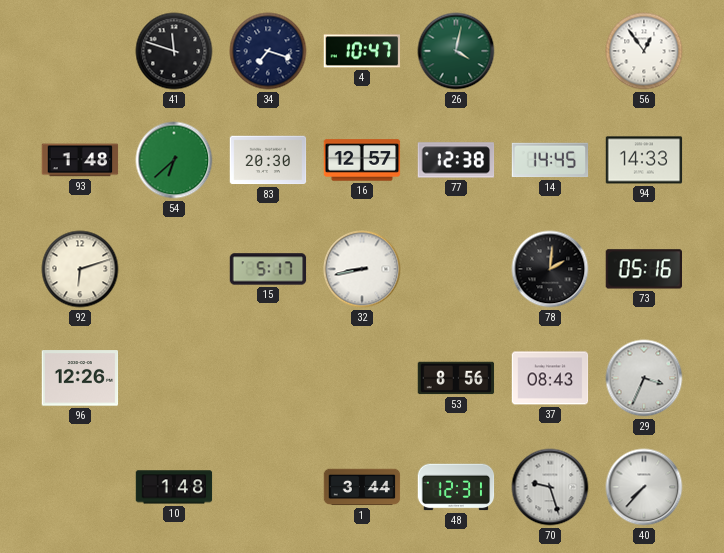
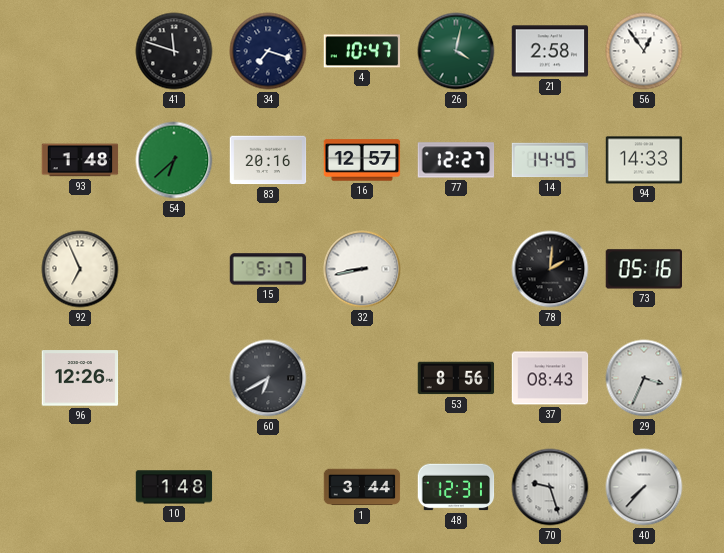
21: none -> 2:58
83: 20:30 -> 20:16
77: 12:38 -> 12:27
92: 6:12 -> 6:56
60: none -> 6:40
